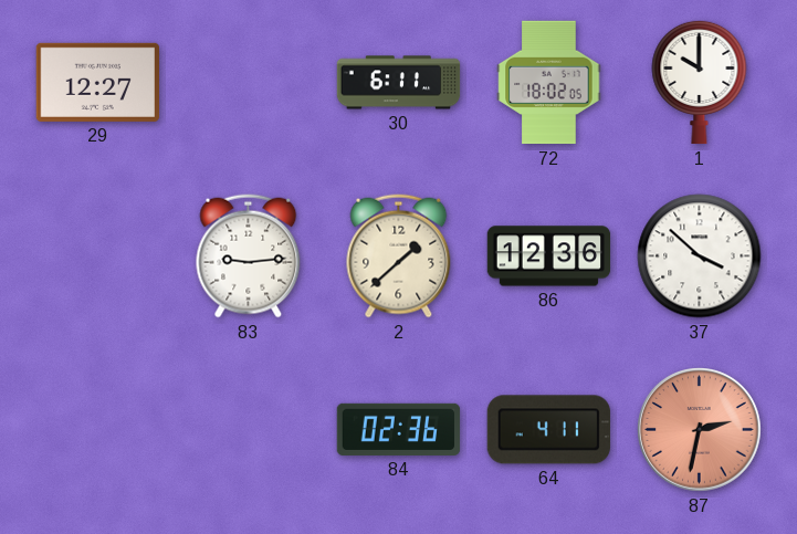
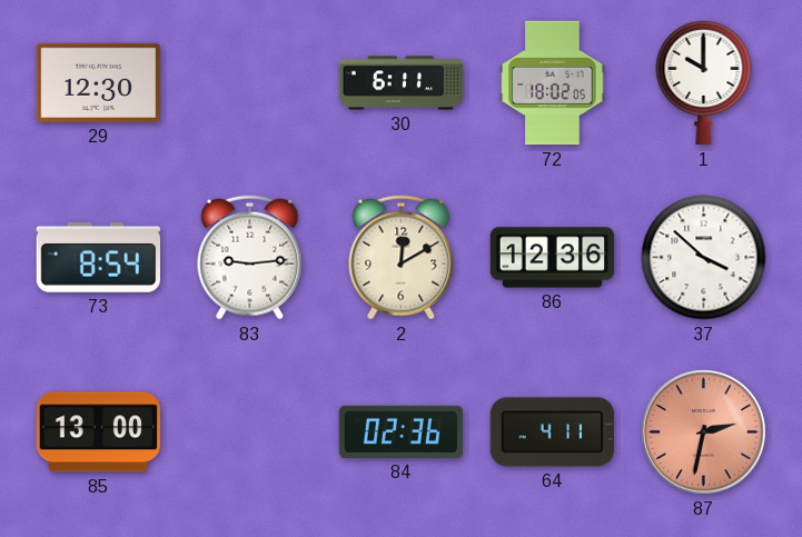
29: 12:27 -> 12:30
73: none -> 8:54
2: 1:38 -> 12:10
85: none -> 13:00
